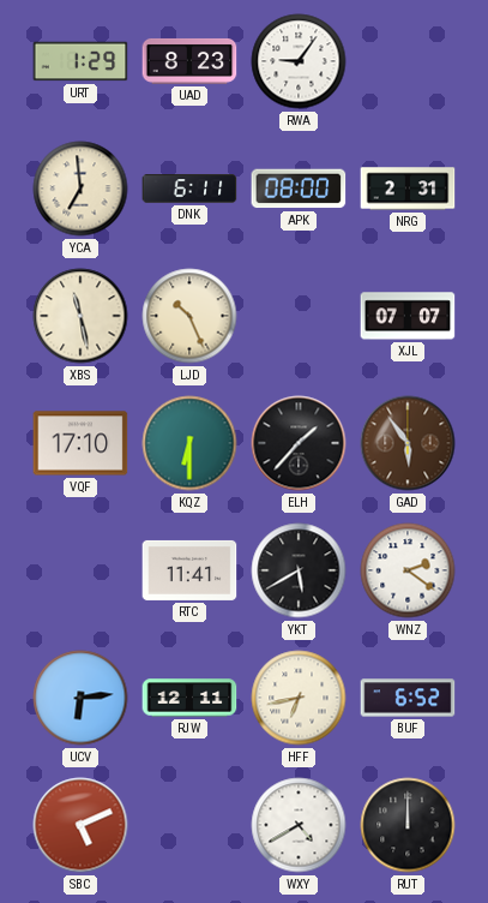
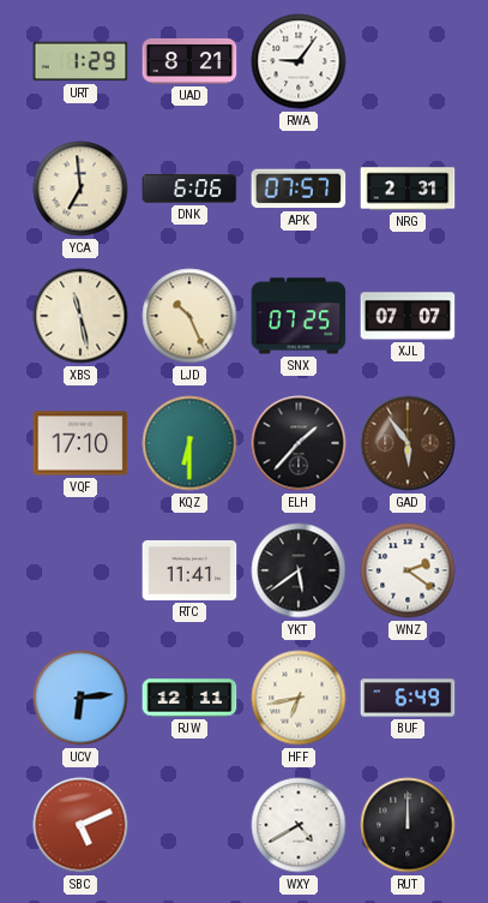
UAD: 8:23 -> 8:21
DNK: 6:11 -> 6:06
APK: 08:00 -> 07:57
SNX: none -> 07:25
YKT: 5:40 -> 5:39
BUF: 6:52 -> 6:49
